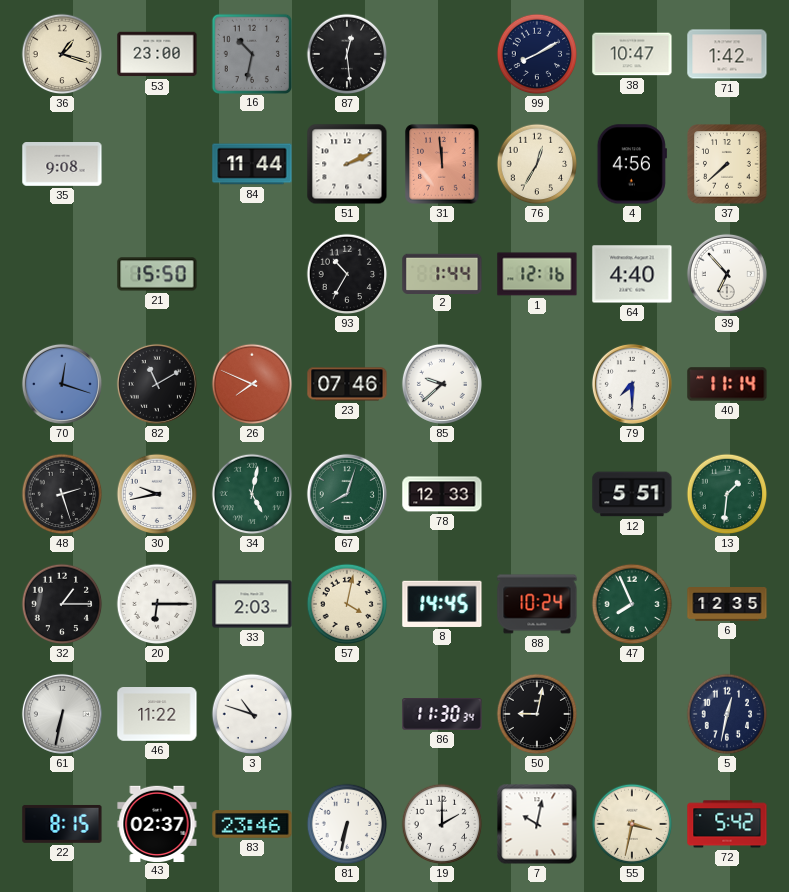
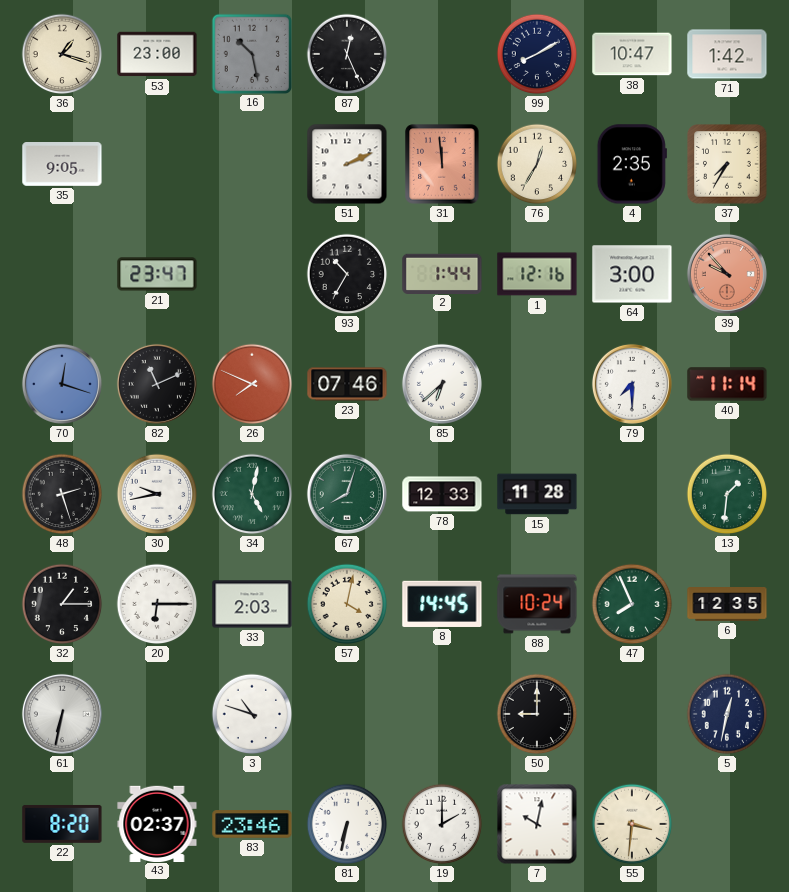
16: 10:32 -> 10:28
87: 12:29 -> 12:26
35: 9:08 -> 9:05
84: 11:44 -> none
4: 4:56 -> 2:35
37: 7:38 -> 7:35
21: 15:50 -> 23:47
64: 4:40 -> 3:00
39: 6:53 -> 9:53
39 dial: white -> salmon
82: 11:10 -> 11:11
85: 9:38 -> 6:38
15: none -> 11:28
12: 5:51 -> none
46: 11:22 -> none
86: 11:30 -> none
50: 9:02 -> 9:00
22: 8:15 -> 8:20
55: 3:32 -> 3:31
72: 5:42 -> none
